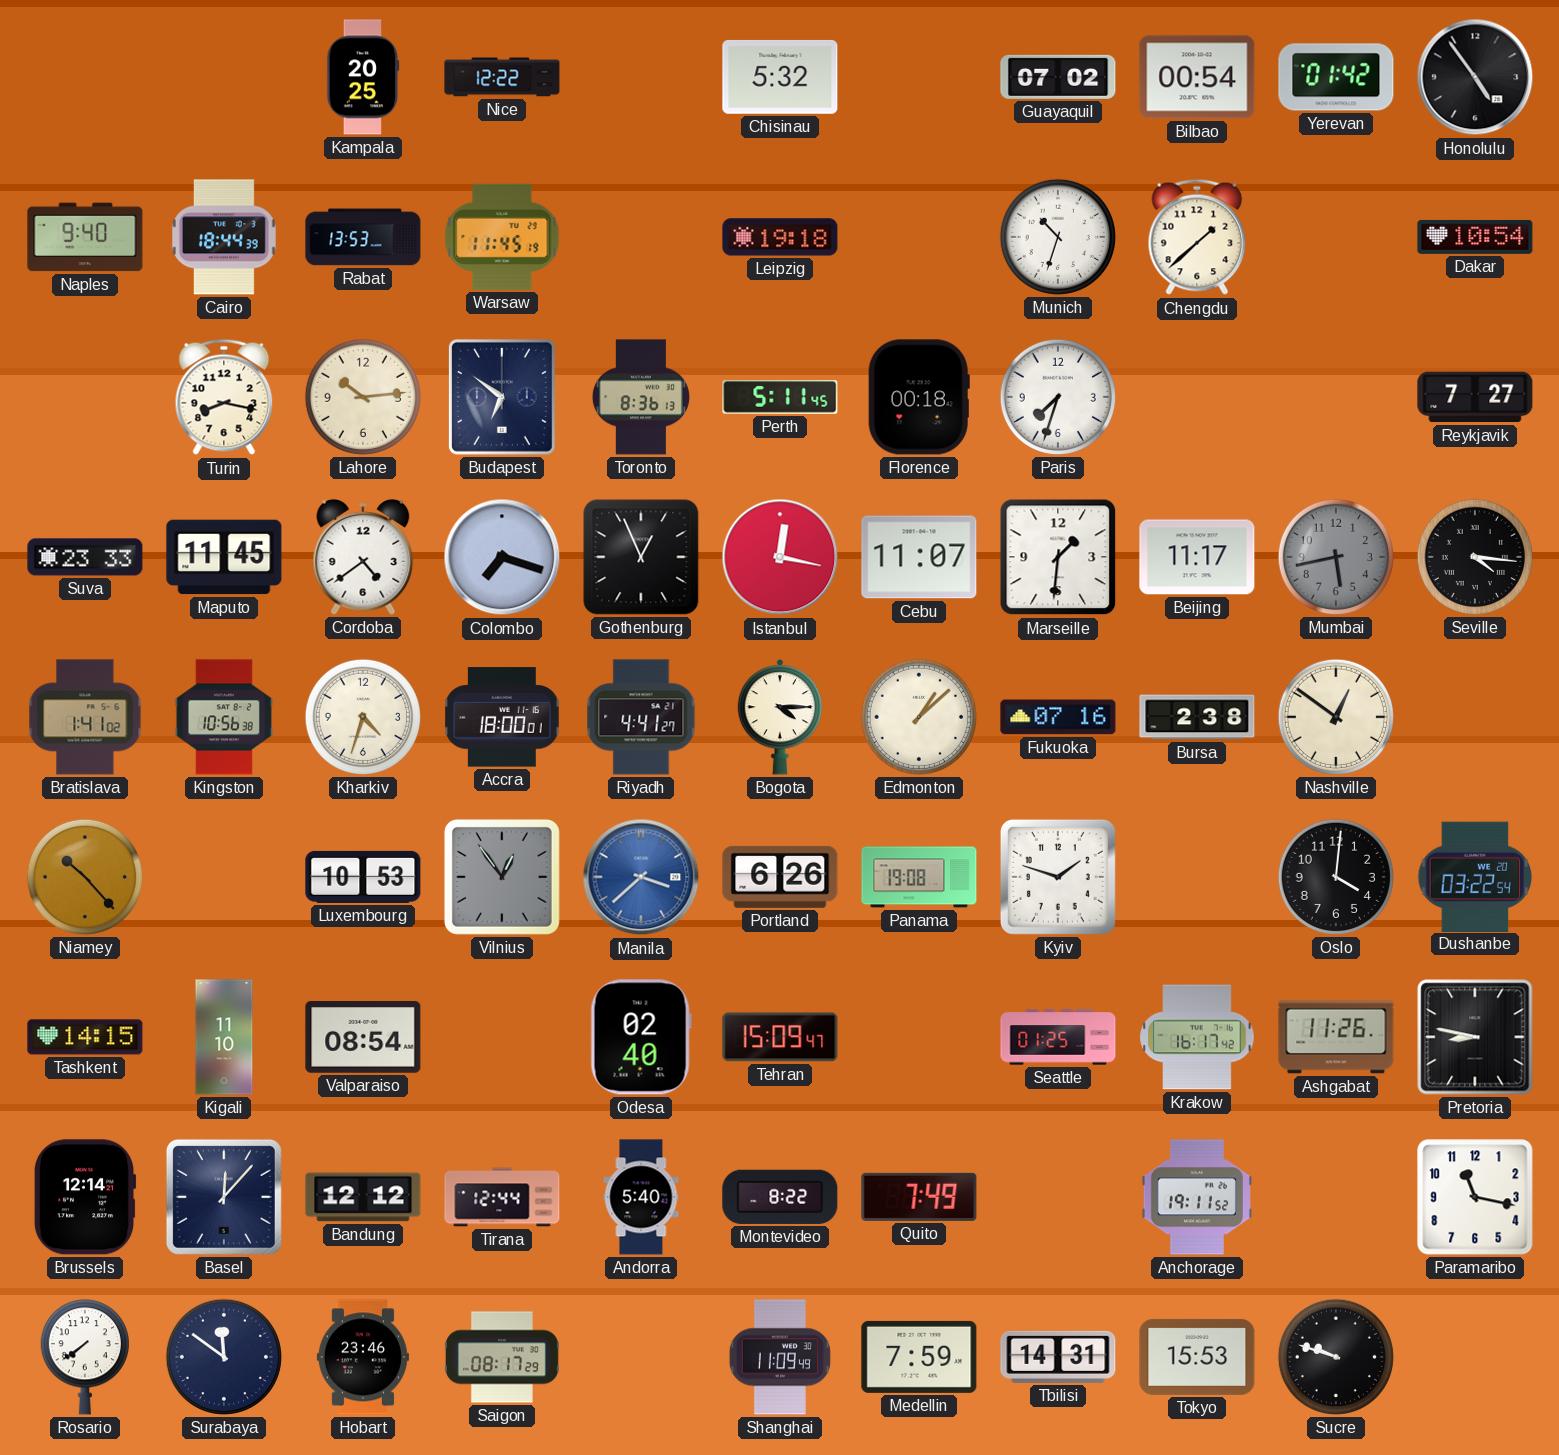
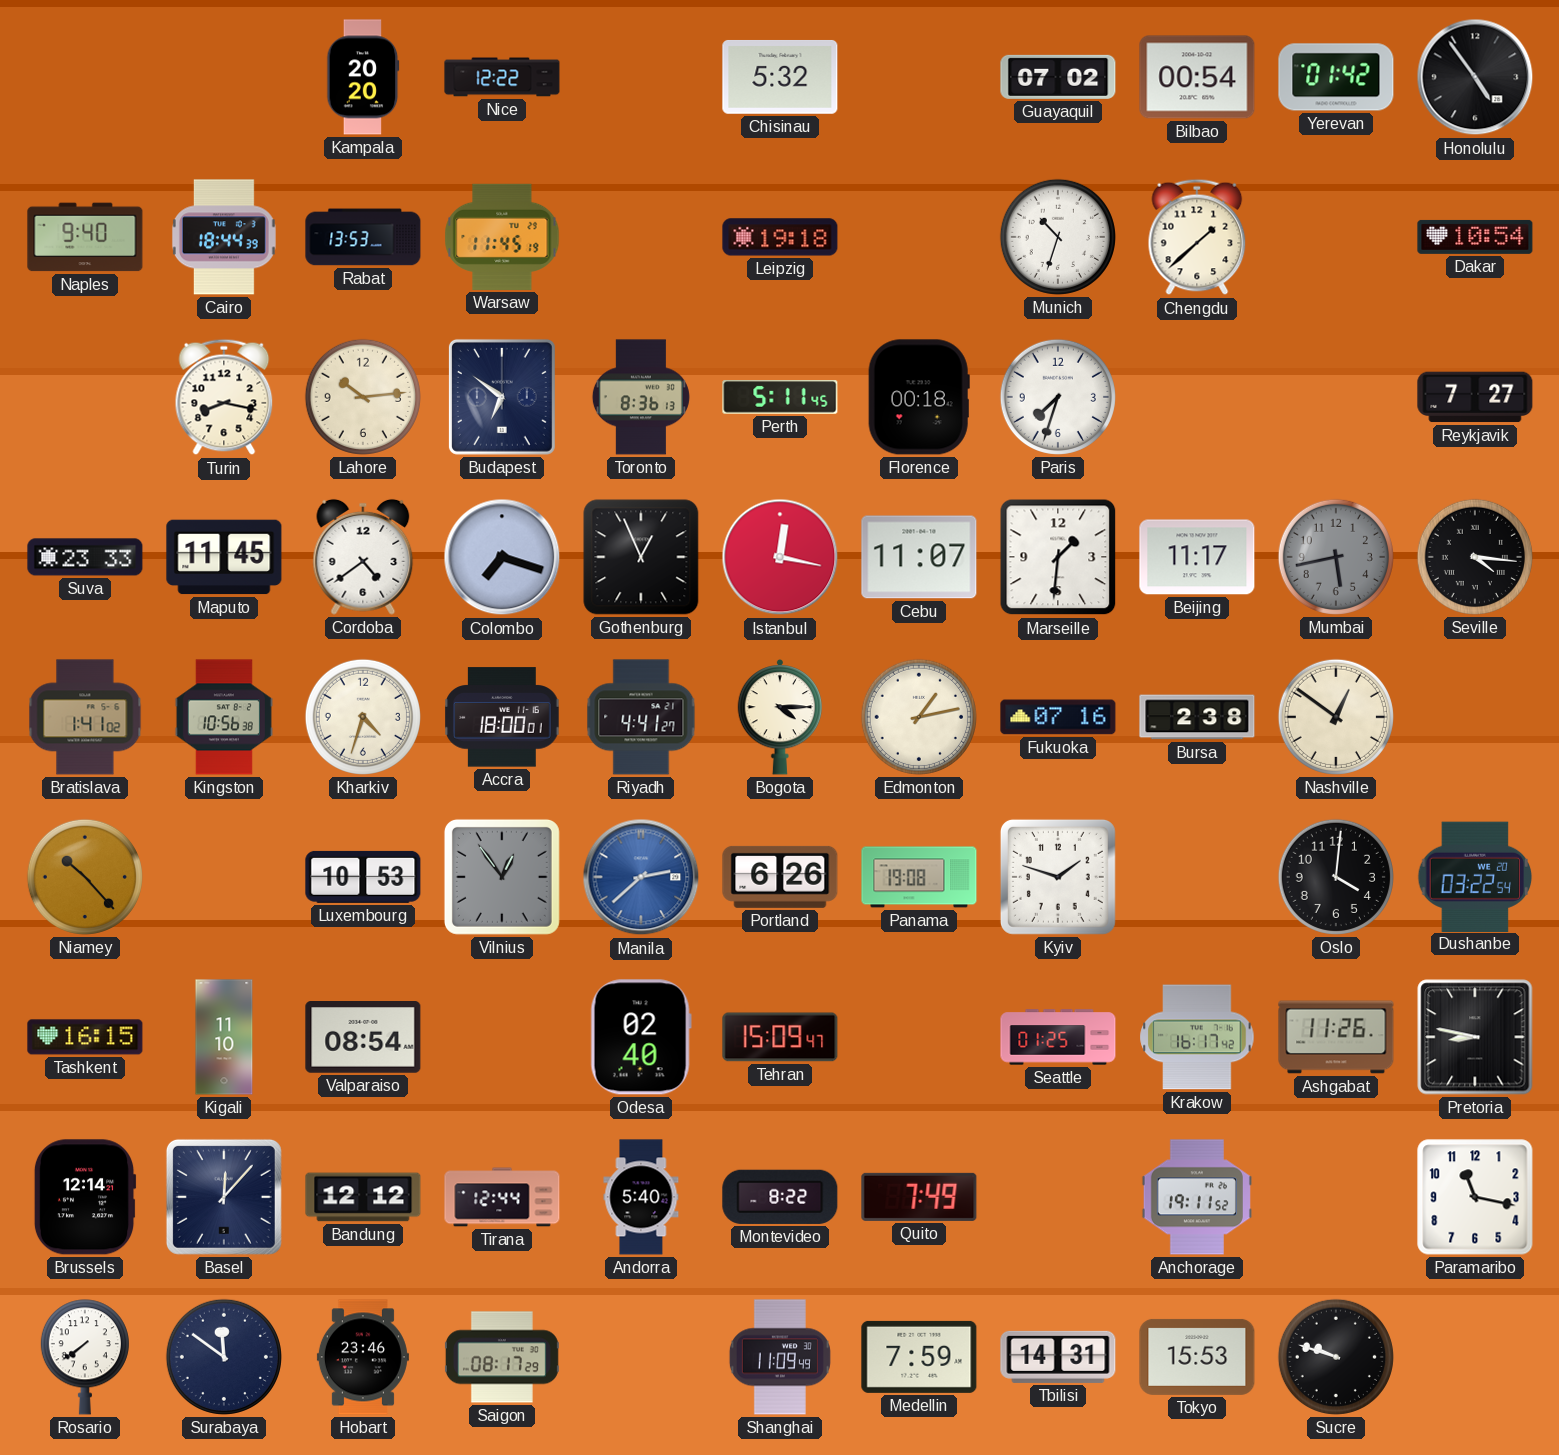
Kampala: 20:25 -> 20:20
Edmonton: 1:08 -> 1:13
Manila: 3:38 -> 2:38
Tashkent: 14:15 -> 16:15
